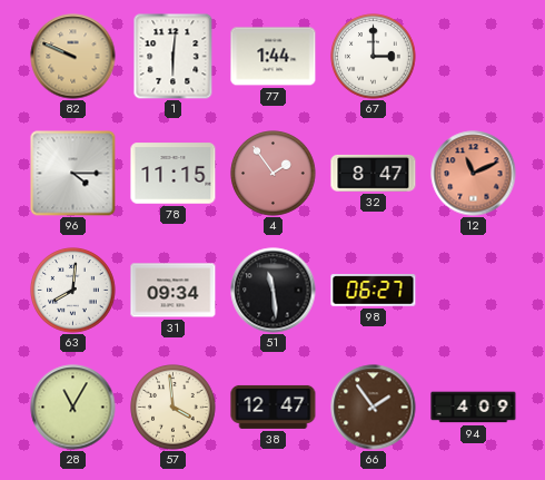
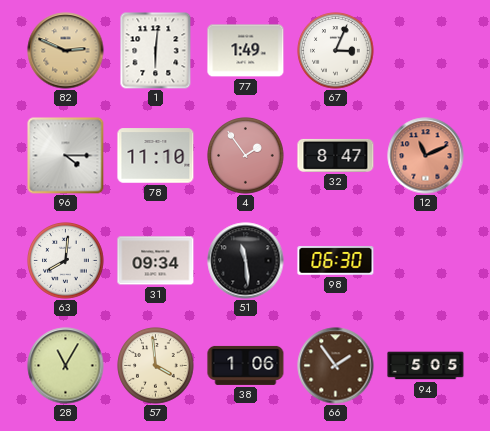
82: 9:49 -> 2:49
77: 1:44 -> 1:49
67: 3:00 -> 3:04
78: 11:15 -> 11:10
98: 06:27 -> 06:30
38: 12:47 -> 1:06
94: 4:09 -> 5:05
